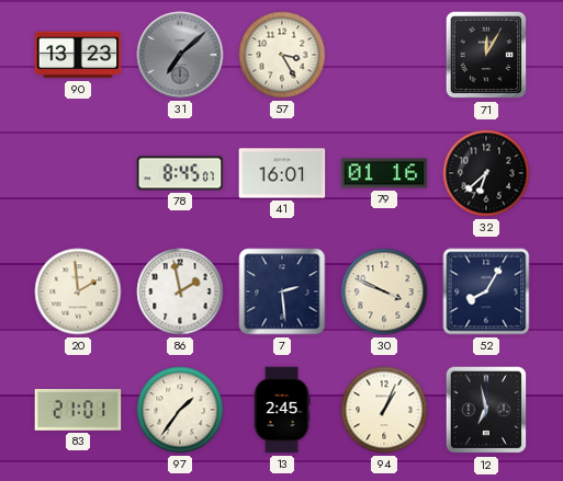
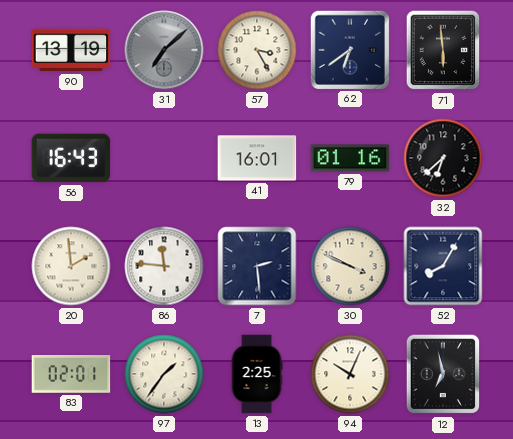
90: 13:23 -> 13:19
62: none -> 6:39
71: 12:05 -> 5:59
56: none -> 16:43
78: 8:45 -> none
86: 1:58 -> 11:46
83: 21:01 -> 02:01
13: 2:45 -> 2:25
94: 1:04 -> 10:04
